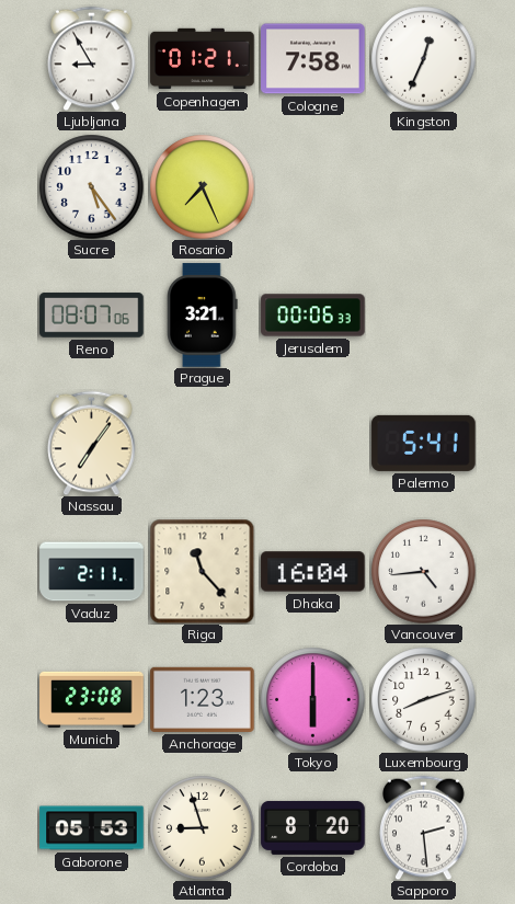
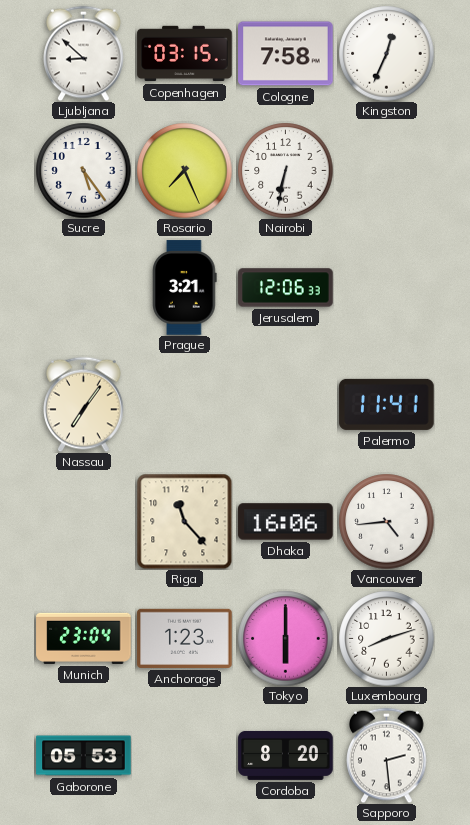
Ljubljana: 8:55 -> 8:52
Copenhagen: 01:21 -> 03:15
Nairobi: none -> 6:32
Reno: 08:07 -> none
Jerusalem: 00:06 -> 12:06
Palermo: 5:41 -> 11:41
Vaduz: 2:11 -> none
Dhaka: 16:04 -> 16:06
Munich: 23:08 -> 23:04
Atlanta: 8:57 -> none
